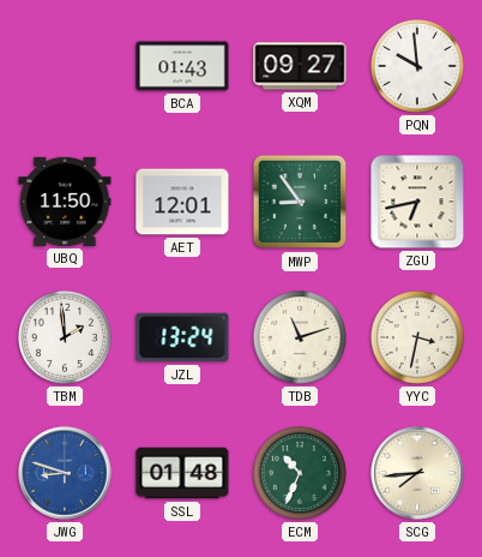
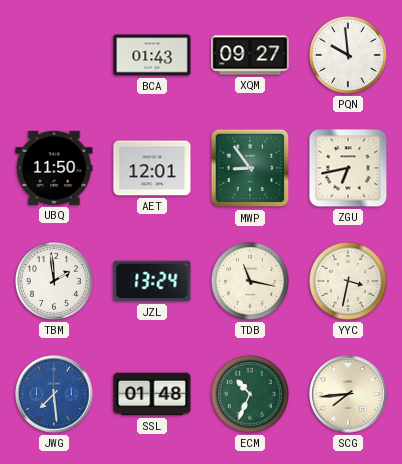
TDB: 11:12 -> 11:17
JWG: 8:48 -> 7:29
